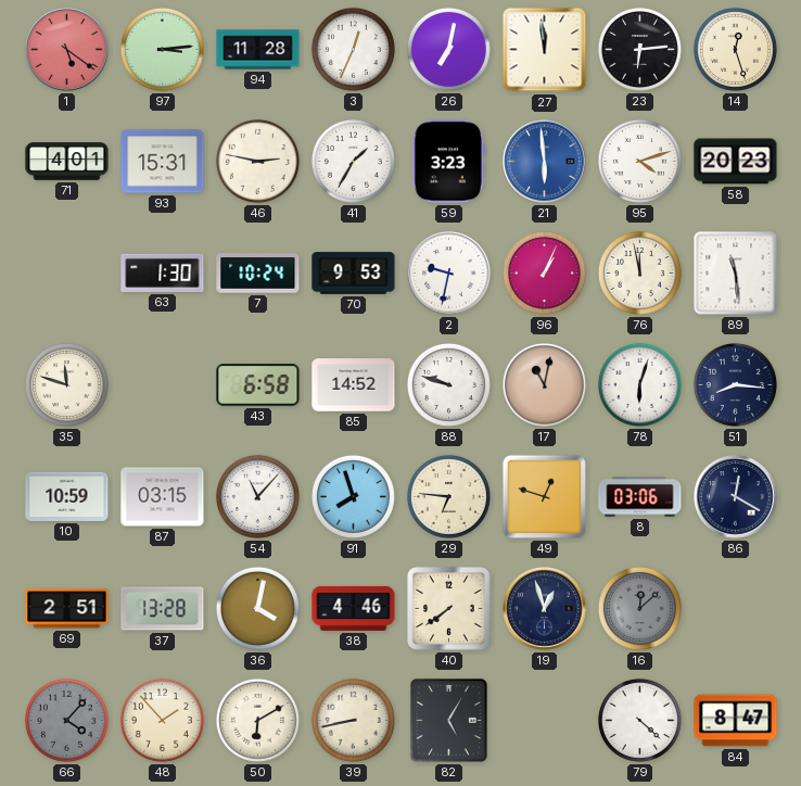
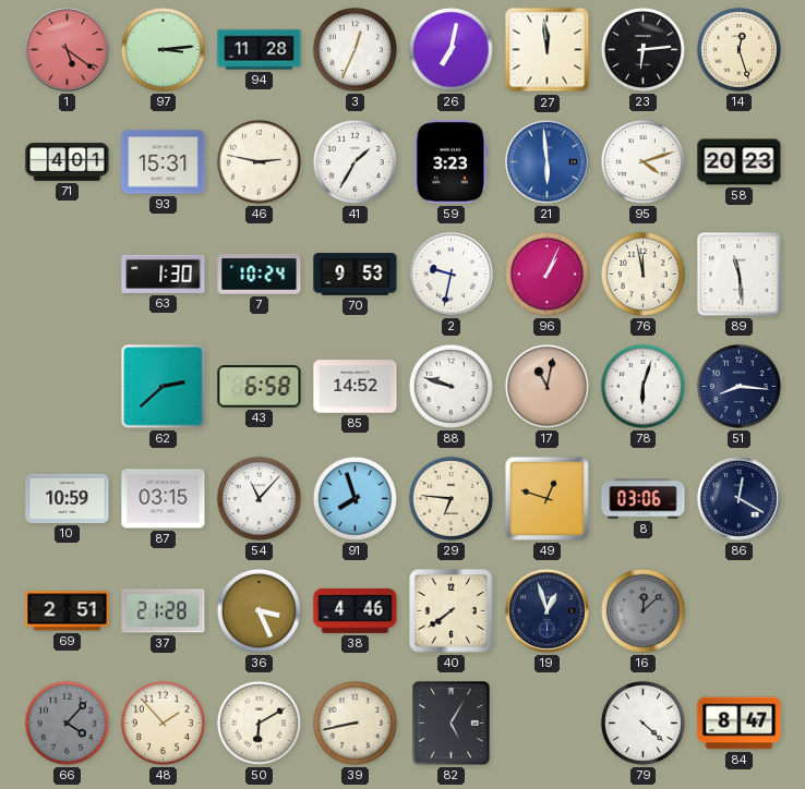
35: 11:48 -> none
62: none -> 2:38
37: 13:28 -> 21:28
36: 4:02 -> 3:26
